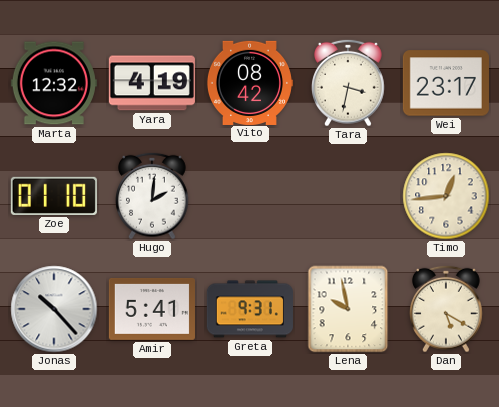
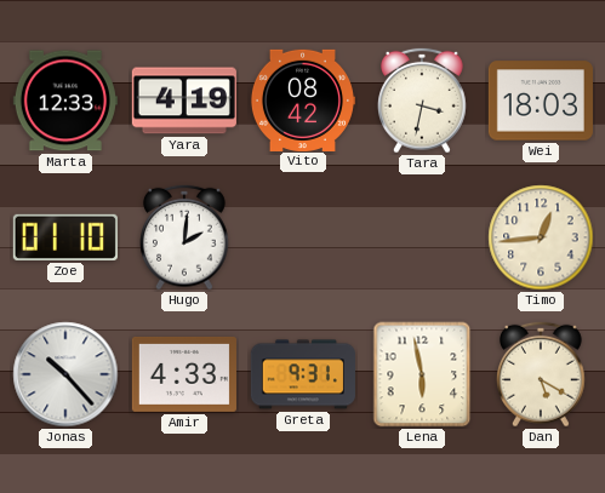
Marta: 12:32 -> 12:33
Wei: 23:17 -> 18:03
Amir: 5:41 -> 4:33
Lena: 9:58 -> 5:58
